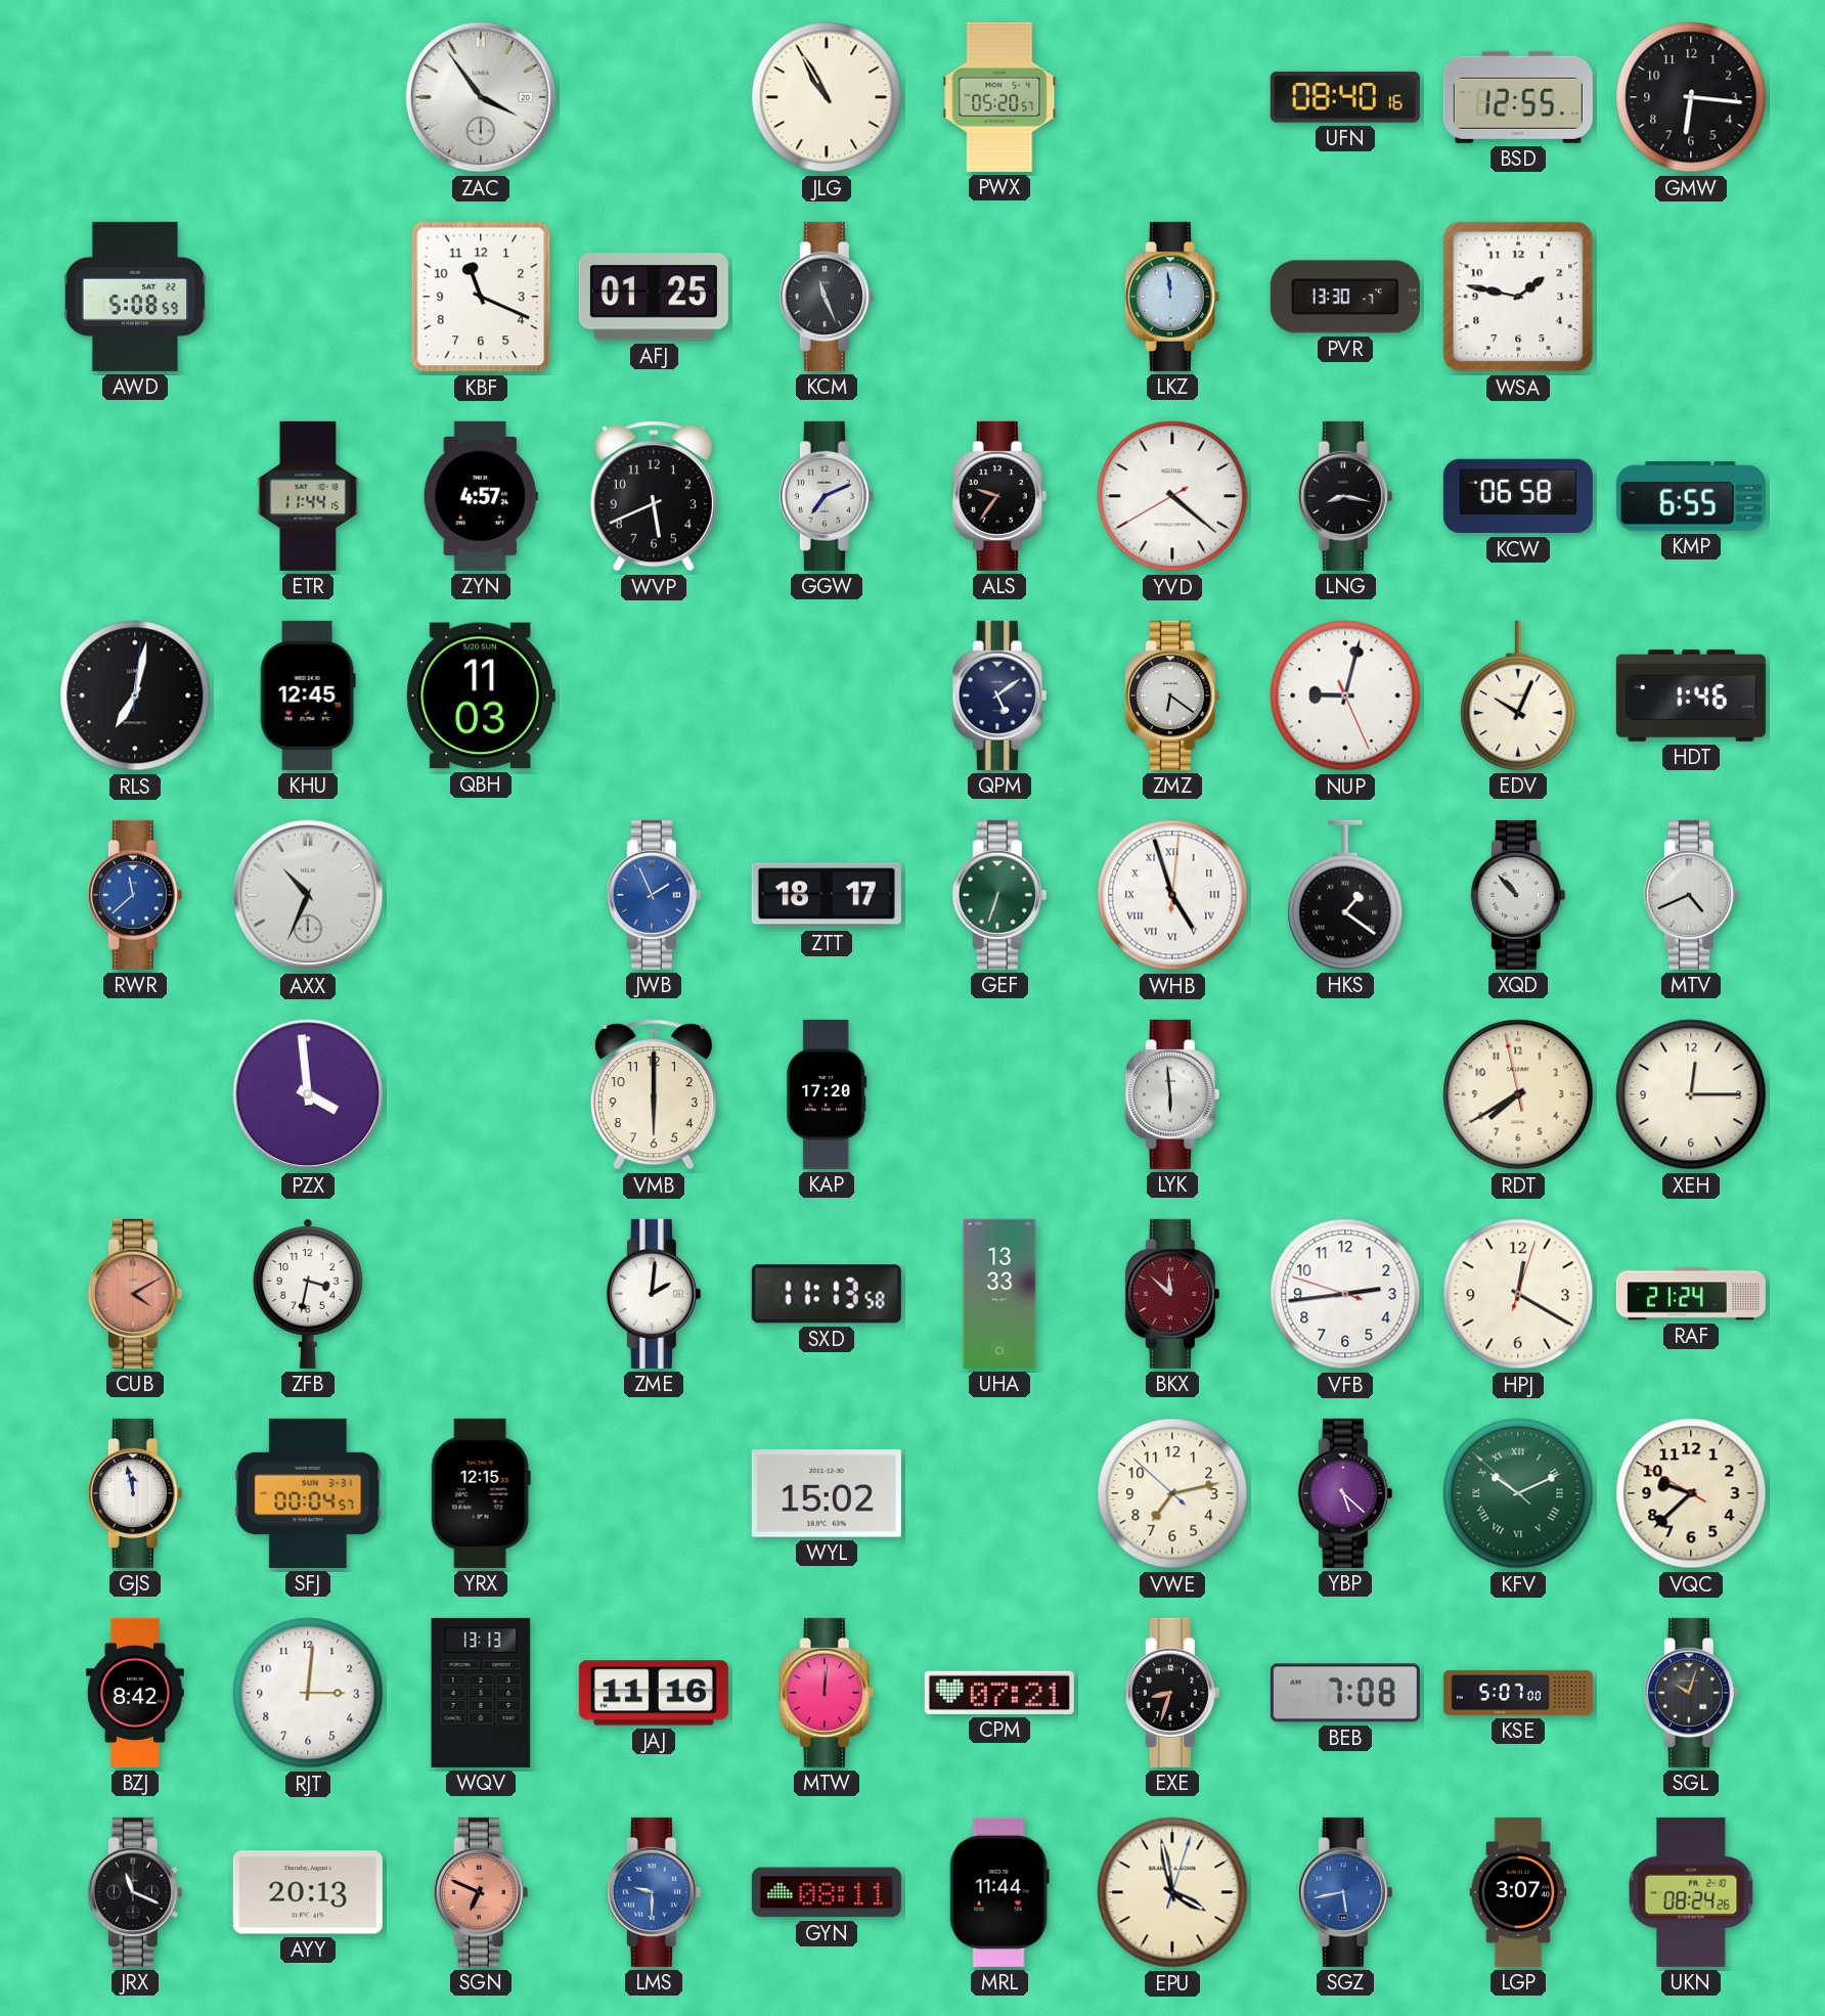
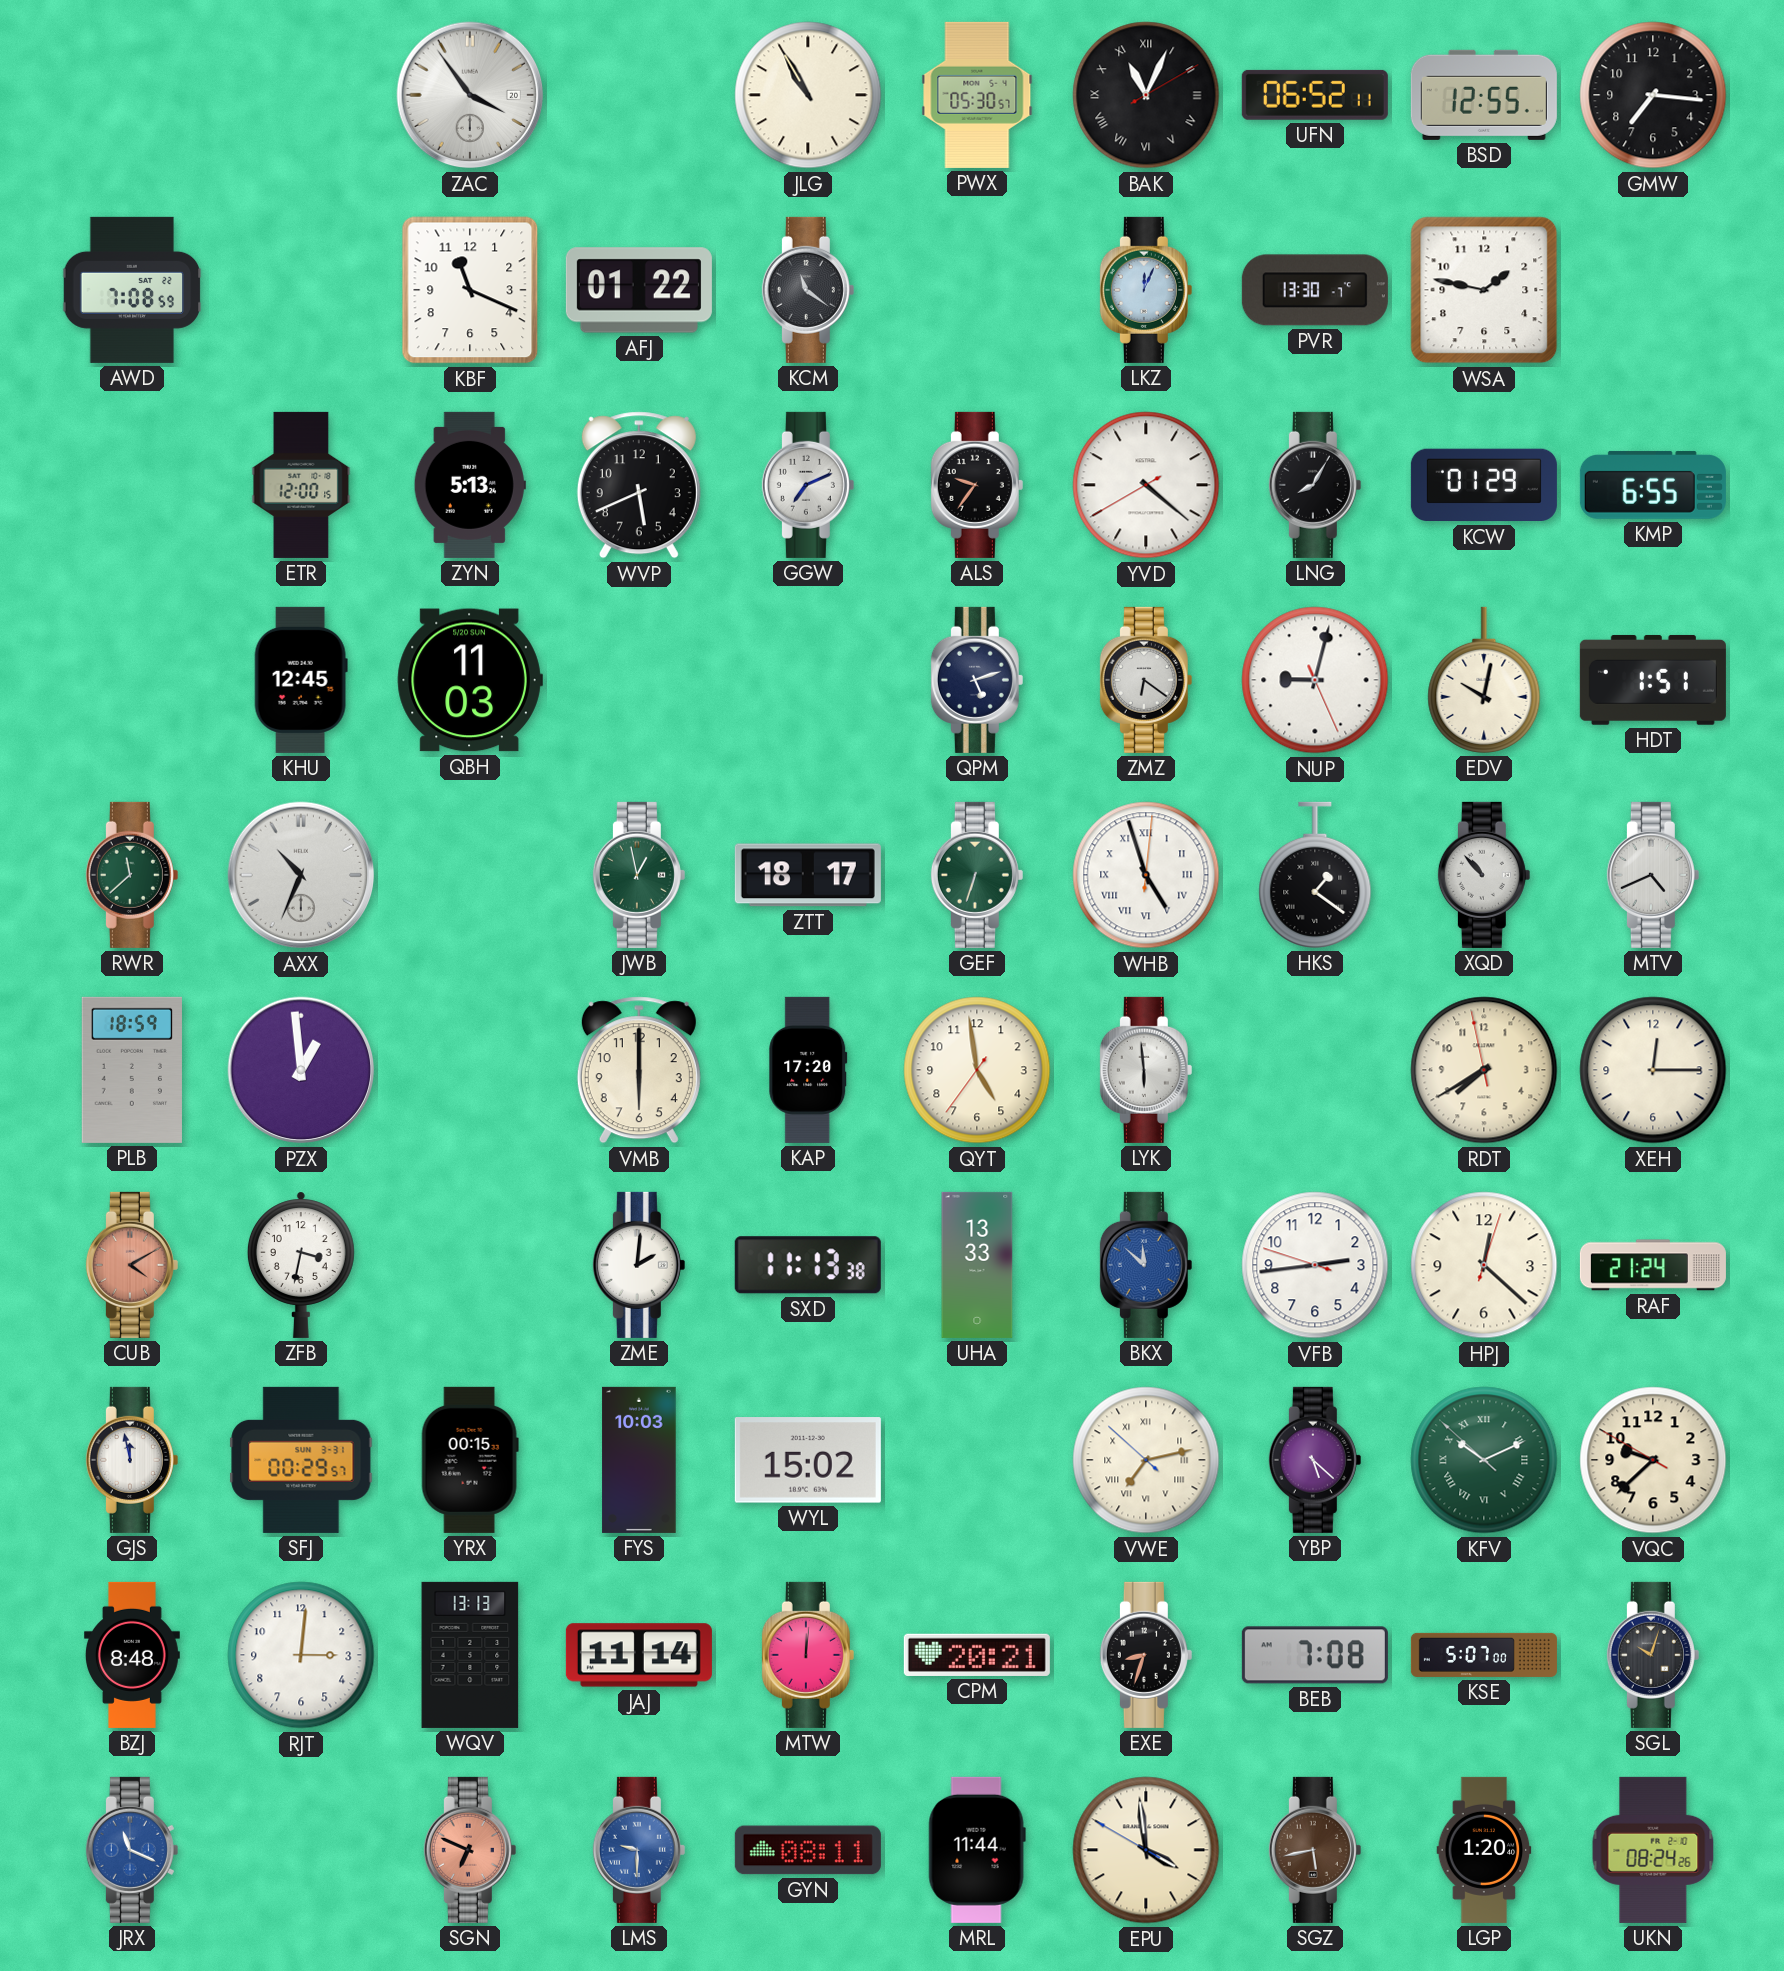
PWX: 05:20 -> 05:30
BAK: none -> 11:04
UFN: 08:40 -> 06:52
GMW: 6:16 -> 7:16
AWD: 5:08 -> 7:08
AFJ: 01:25 -> 01:22
KCM: 11:26 -> 11:21
LKZ: 11:59 -> 12:04
ETR: 11:44 -> 12:00
ZYN: 4:57 -> 5:13
LNG: 8:17 -> 8:05
KCW: 06:58 -> 01:29
RLS: 7:02 -> none
QPM: 5:09 -> 5:12
EDV: 10:04 -> 10:02
HDT: 1:46 -> 1:51
RWR dial: blue -> green
JWB: 1:56 -> 12:58
JWB dial: blue -> green
PLB: none -> 18:59
PZX: 3:59 -> 12:59
QYT: none -> 4:58
SXD: 11:13:58 -> 11:13:38
BKX dial: burgundy -> blue
HPJ: 12:20 -> 12:22
SFJ: 00:04 -> 00:29
YRX: 12:15 -> 00:15
FYS: none -> 10:03
VWE numerals: Arabic -> Roman
BZJ: 8:42 -> 8:48
JAJ: 11:16 -> 11:14
CPM: 07:21 -> 20:21
JRX dial: black -> blue
AYY: 20:13 -> none
EPU: 3:58:03 -> 3:58:50
SGZ dial: blue -> brown
LGP: 3:07 -> 1:20
